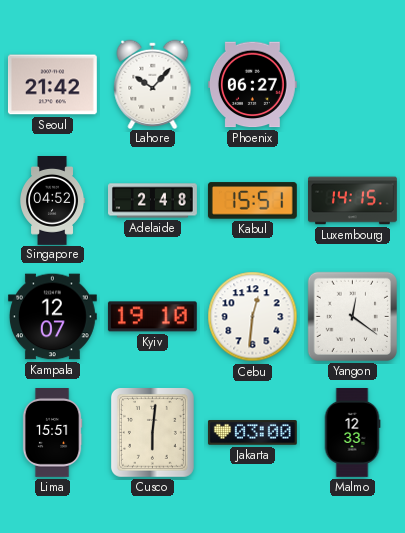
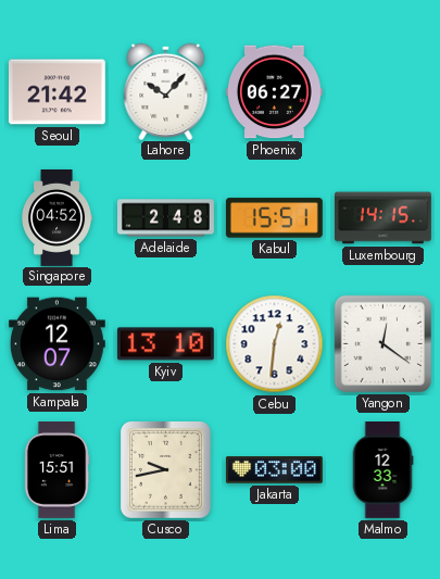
Kyiv: 19:10 -> 13:10
Cusco: 6:01 -> 9:43
